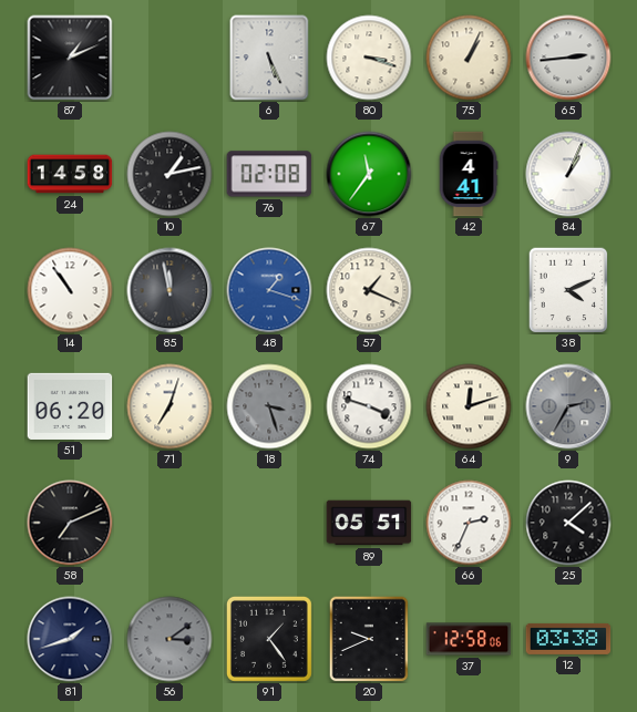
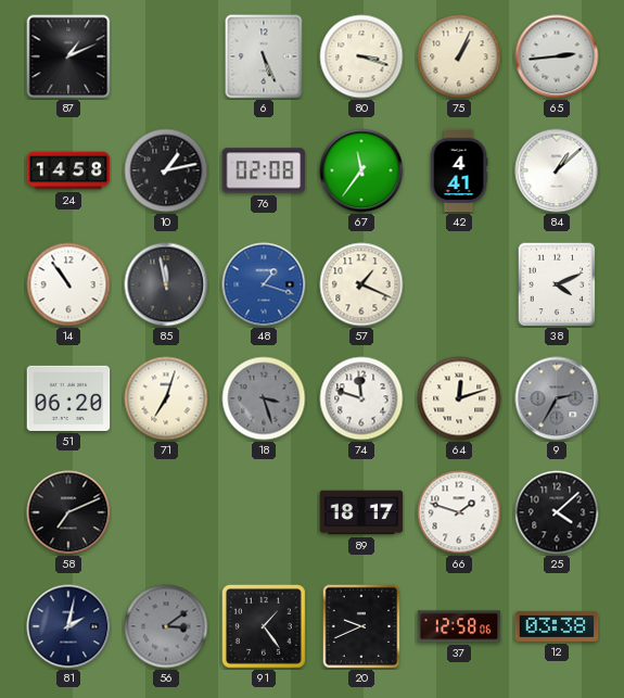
84: 1:04 -> 1:08
74: 3:48 -> 11:48
89: 05:51 -> 18:17
66: 2:34 -> 1:48
81: 1:42 -> 2:02
